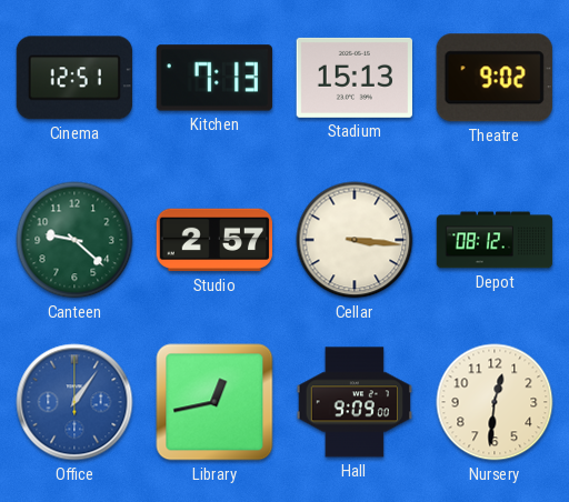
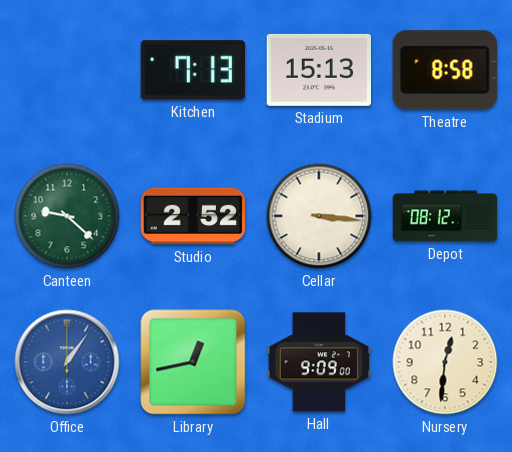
Cinema: 12:51 -> none
Theatre: 9:02 -> 8:58
Studio: 2:57 -> 2:52
